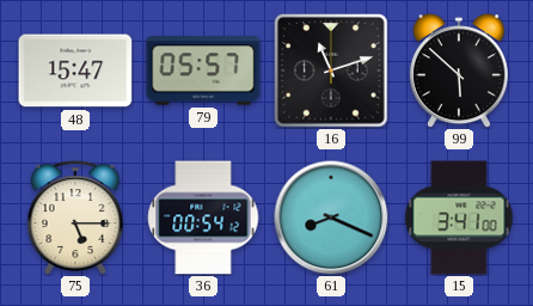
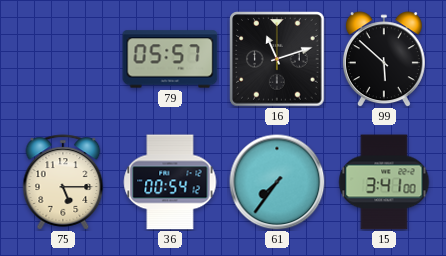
48: 15:47 -> none
61: 8:19 -> 7:36
